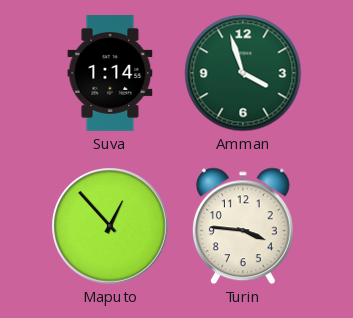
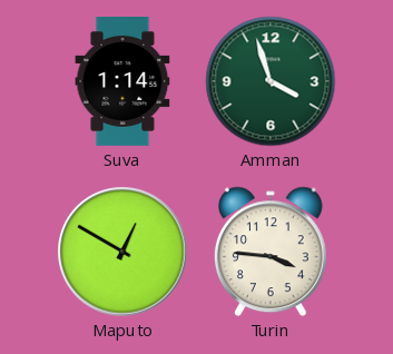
Maputo: 12:53 -> 12:50
